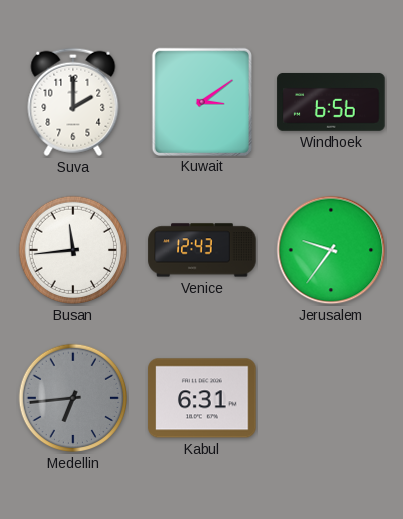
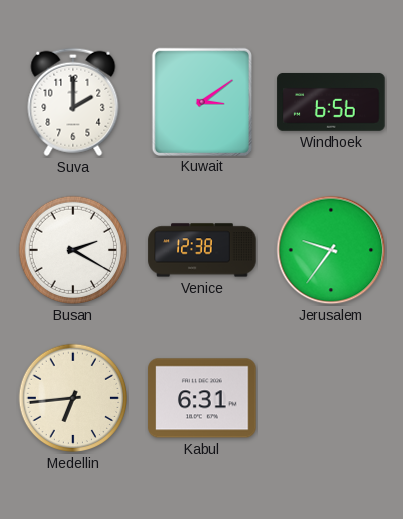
Busan: 11:44 -> 2:20
Venice: 12:43 -> 12:38
Medellin dial: grey -> cream
